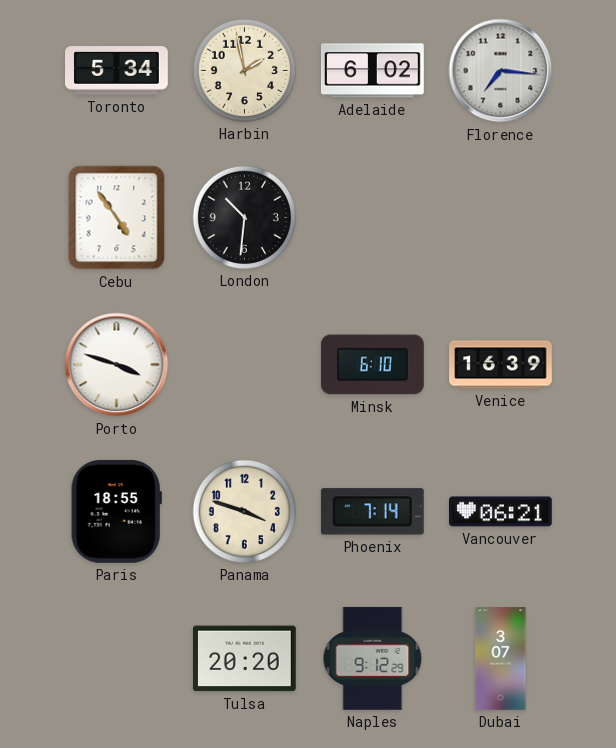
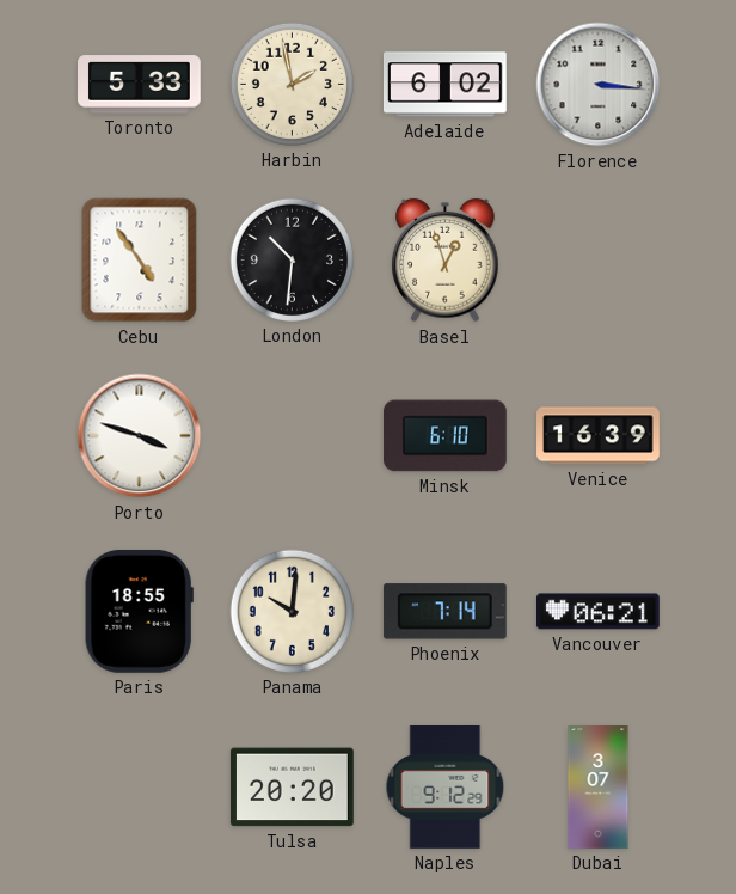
Toronto: 5:34 -> 5:33
Florence: 7:16 -> 3:16
Basel: none -> 12:57
Panama: 3:48 -> 10:01
